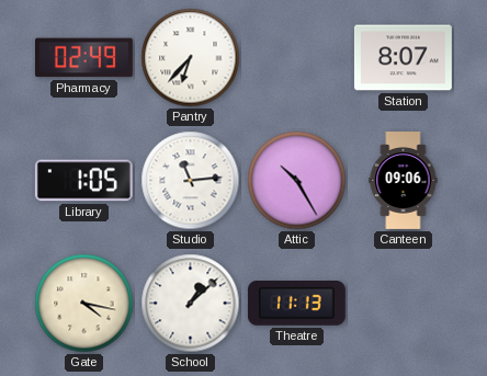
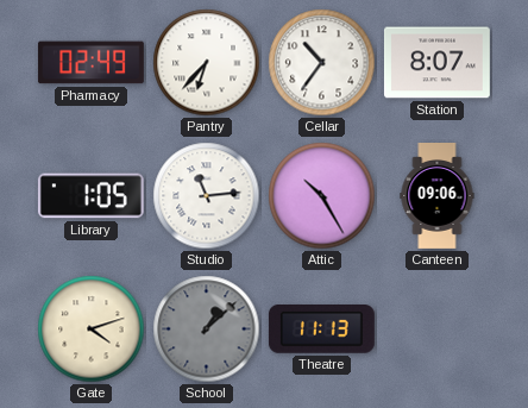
Cellar: none -> 10:36
Gate: 4:17 -> 4:12
School dial: white -> grey
